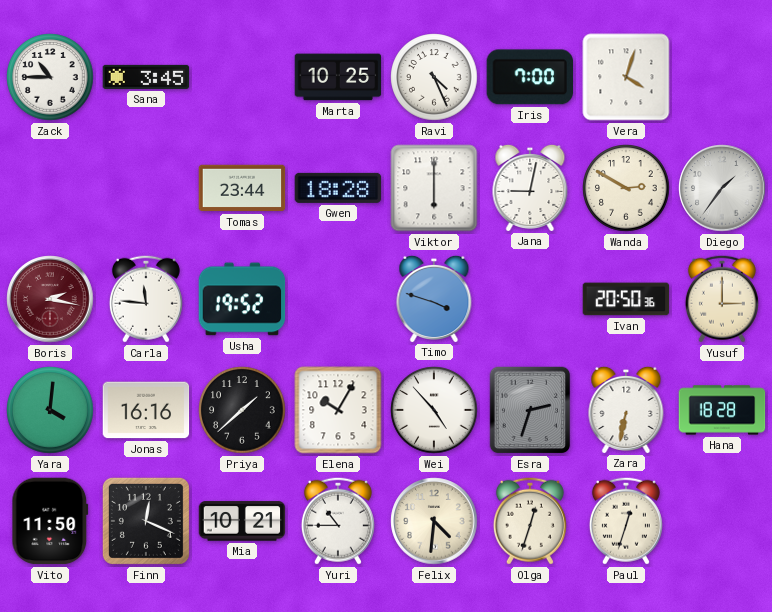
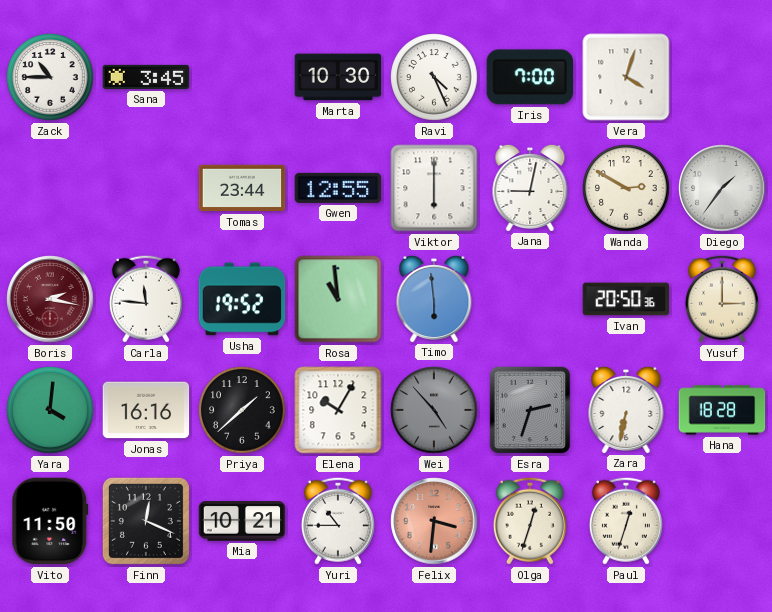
Marta: 10:25 -> 10:30
Gwen: 18:28 -> 12:55
Rosa: none -> 10:59
Timo: 3:48 -> 5:59
Wei dial: white -> grey
Felix: 4:31 -> 3:31
Felix dial: cream -> salmon
